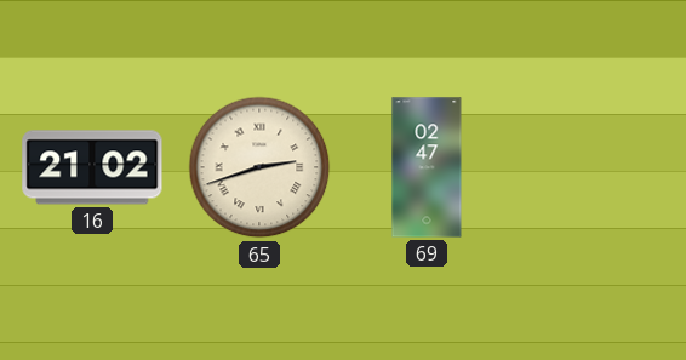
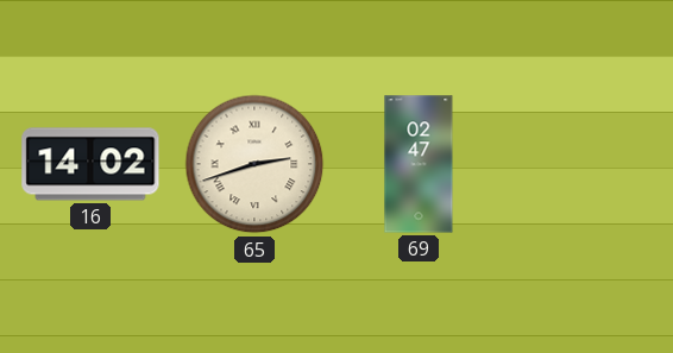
16: 21:02 -> 14:02
